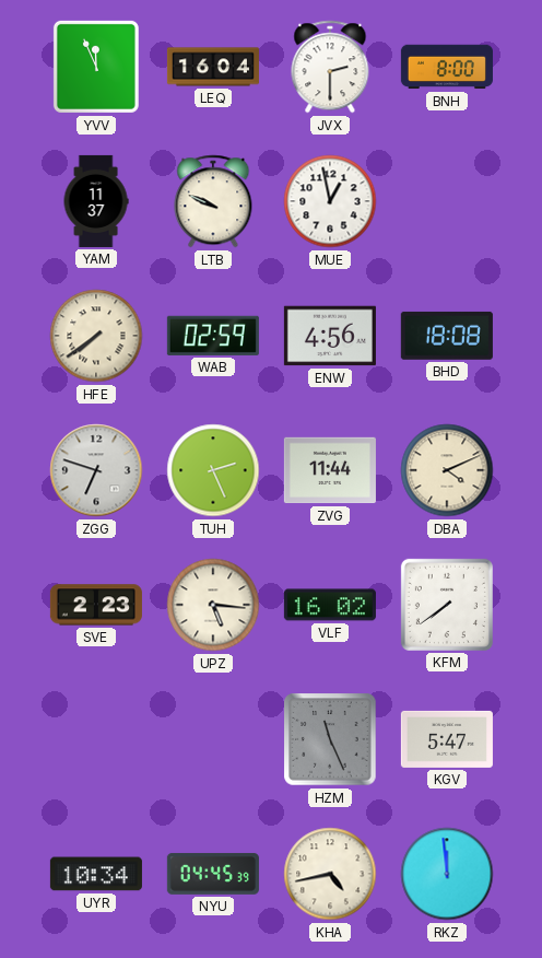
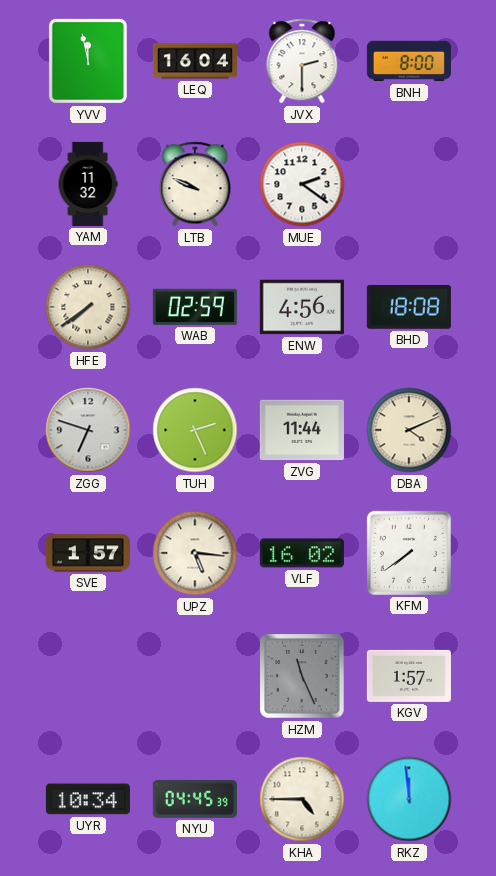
YVV: 11:56 -> 11:58
YAM: 11:37 -> 11:32
MUE: 12:58 -> 2:21
SVE: 2:23 -> 1:57
KGV: 5:47 -> 1:57
KHA: 4:43 -> 4:45
